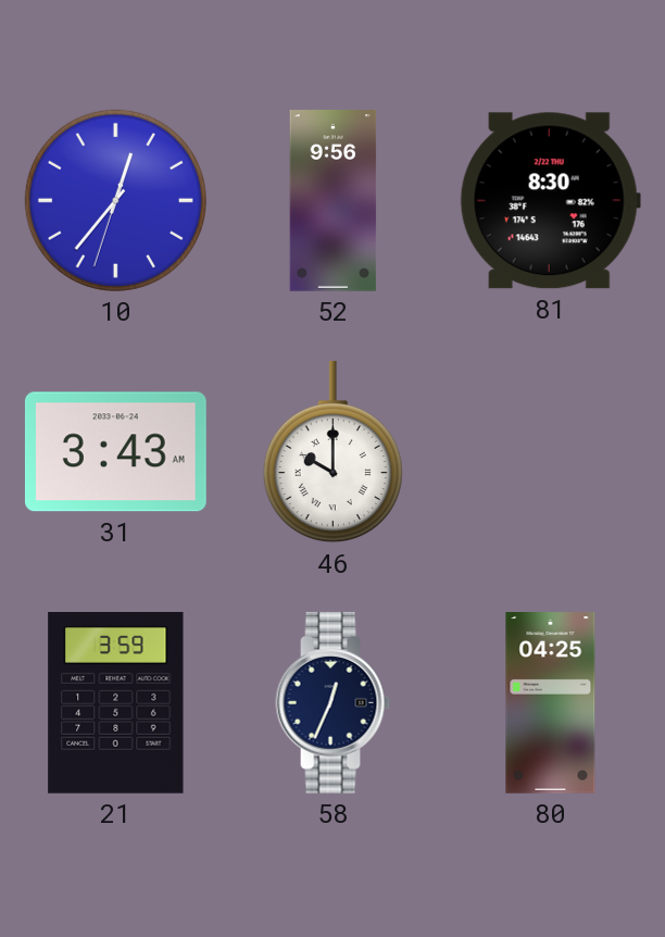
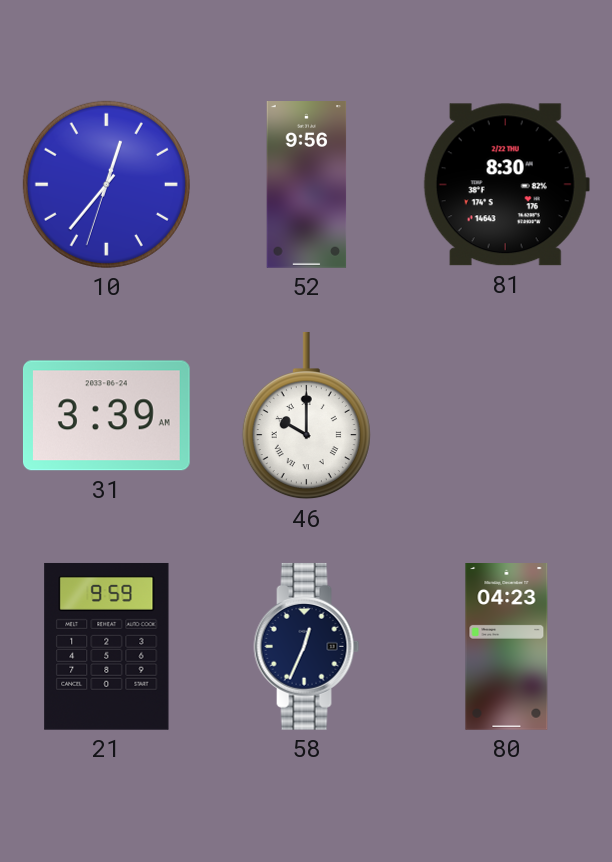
31: 3:43 -> 3:39
21: 3:59 -> 9:59
80: 04:25 -> 04:23
